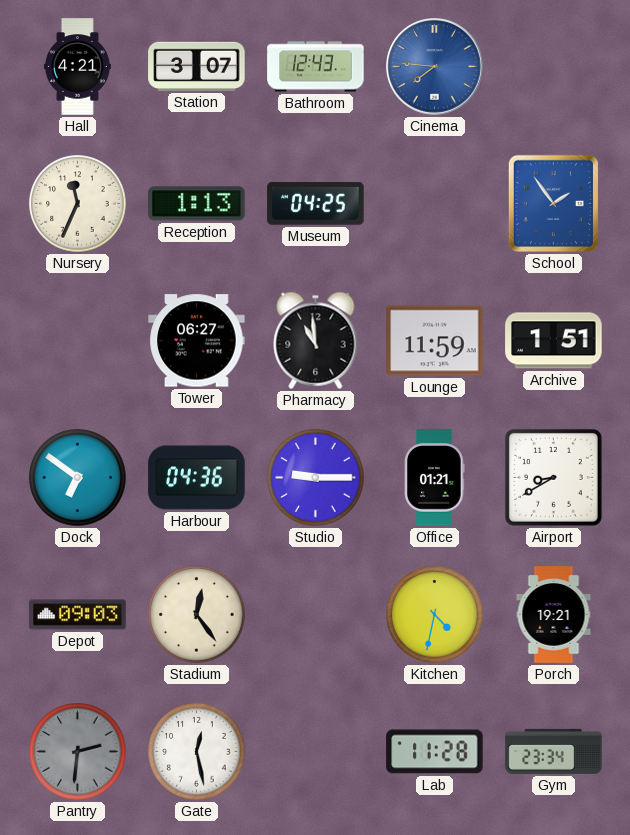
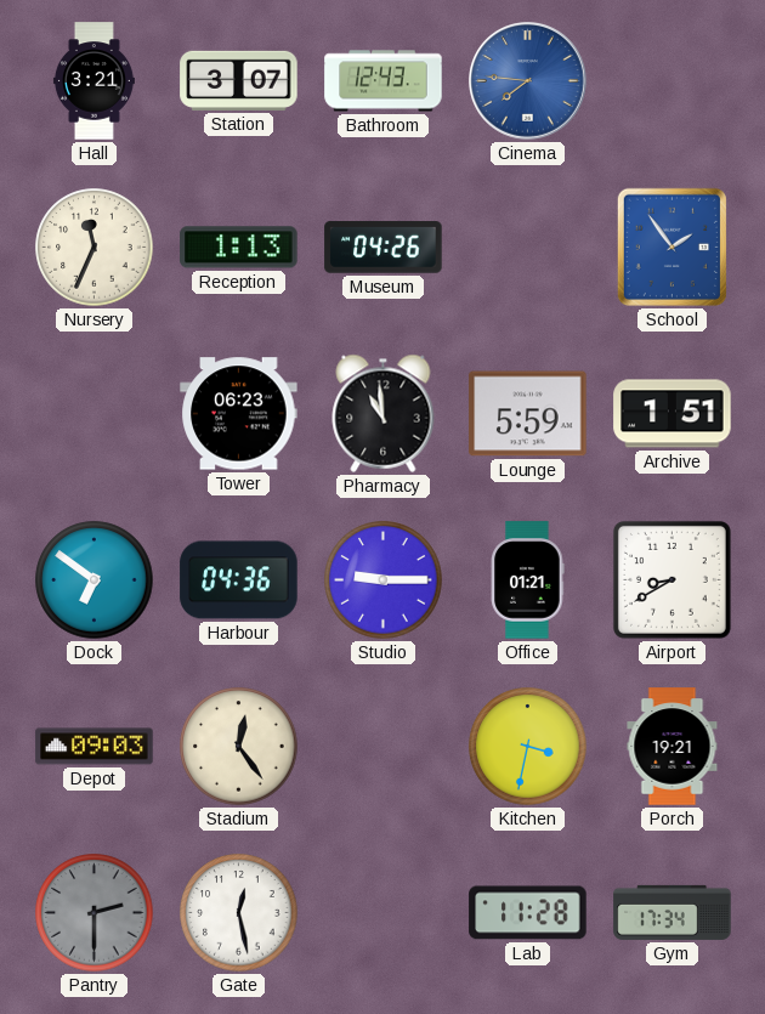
Hall: 4:21 -> 3:21
Museum: 04:25 -> 04:26
Tower: 06:27 -> 06:23
Lounge: 11:59 -> 5:59
Kitchen: 4:32 -> 3:32
Pantry: 2:31 -> 2:30
Gym: 23:34 -> 17:34
